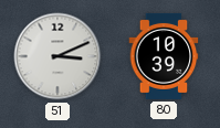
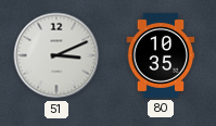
80: 10:39 -> 10:35
